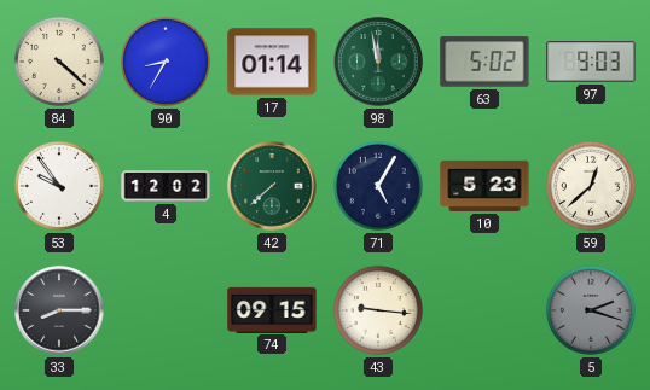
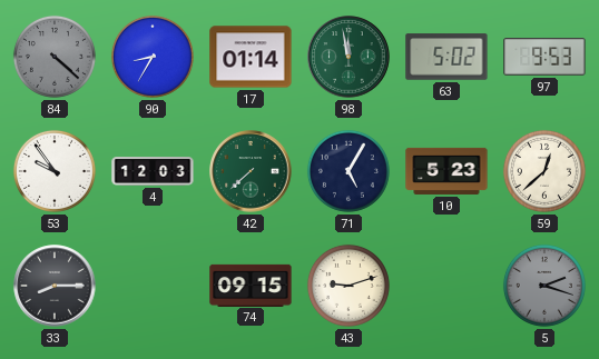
84 dial: cream -> grey
97: 9:03 -> 9:53
4: 12:02 -> 12:03
43: 9:16 -> 9:12
